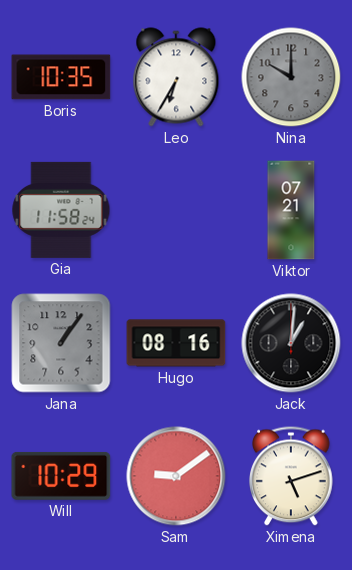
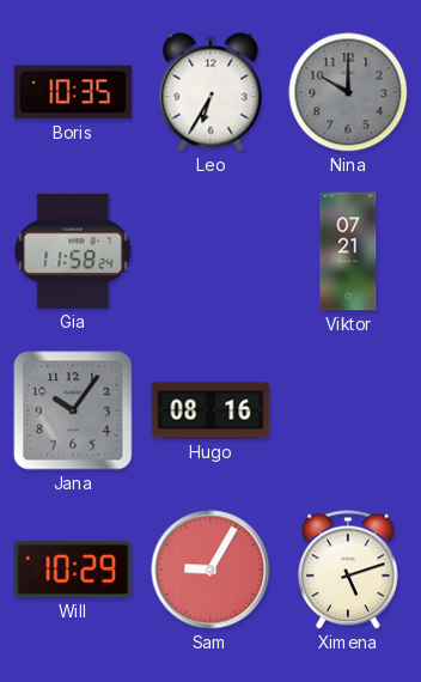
Jana: 1:06 -> 10:06
Jack: 1:01 -> none
Sam: 9:09 -> 9:05
